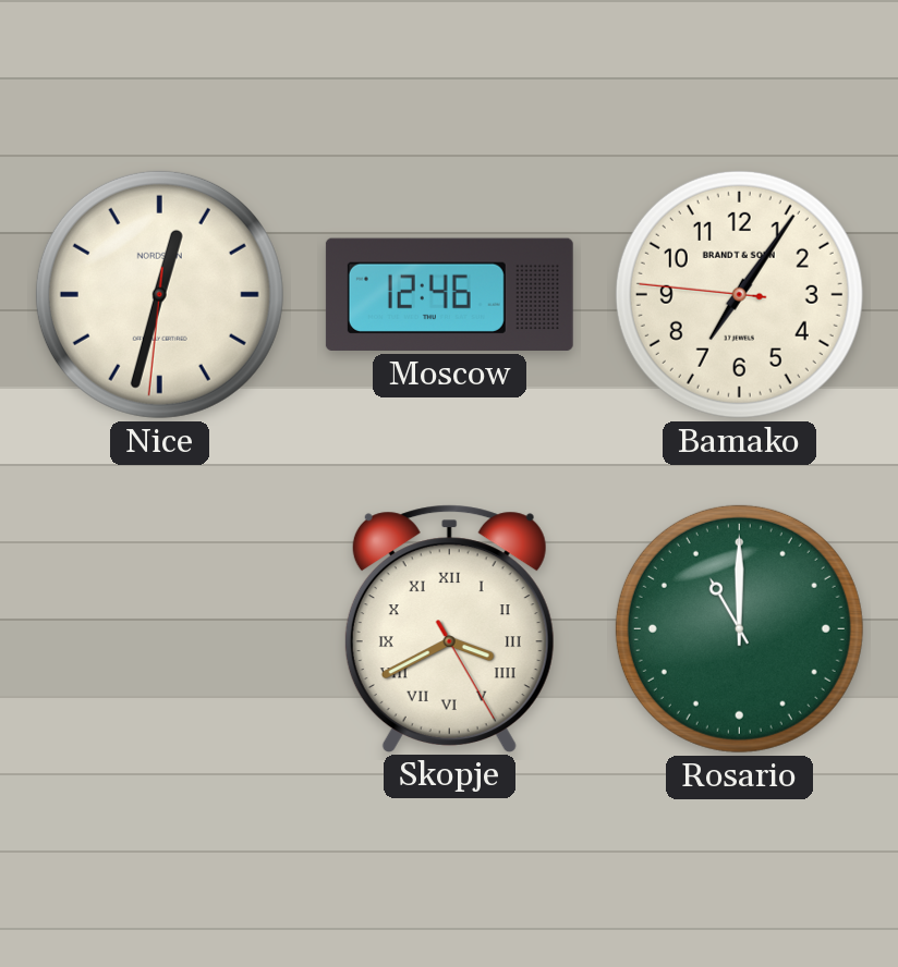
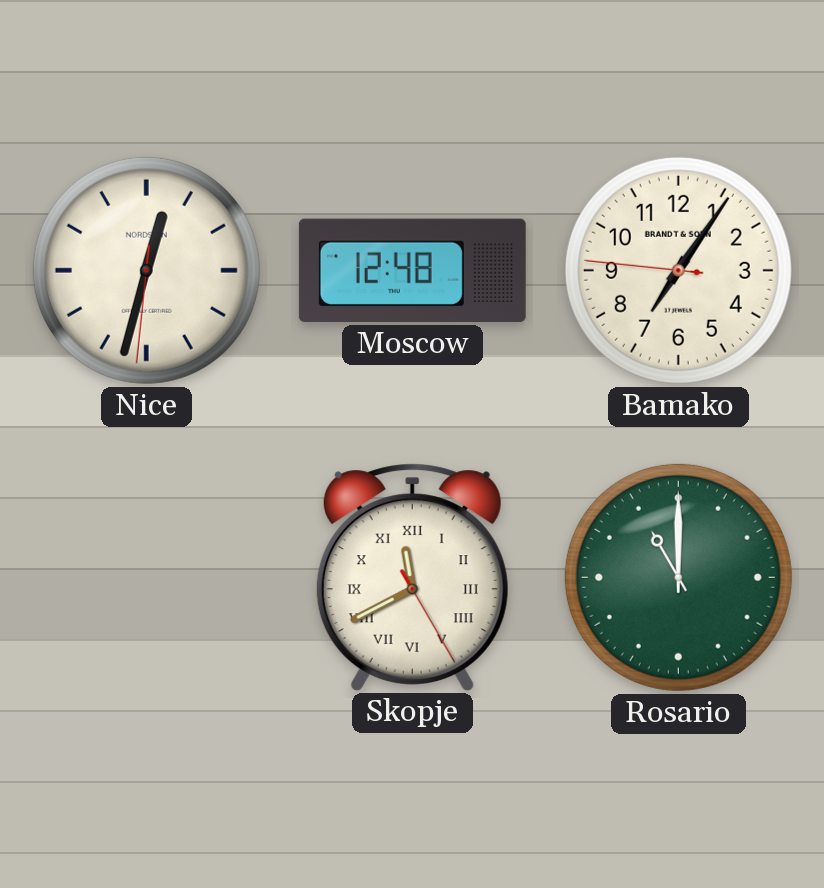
Moscow: 12:46 -> 12:48
Skopje: 3:40 -> 11:40
